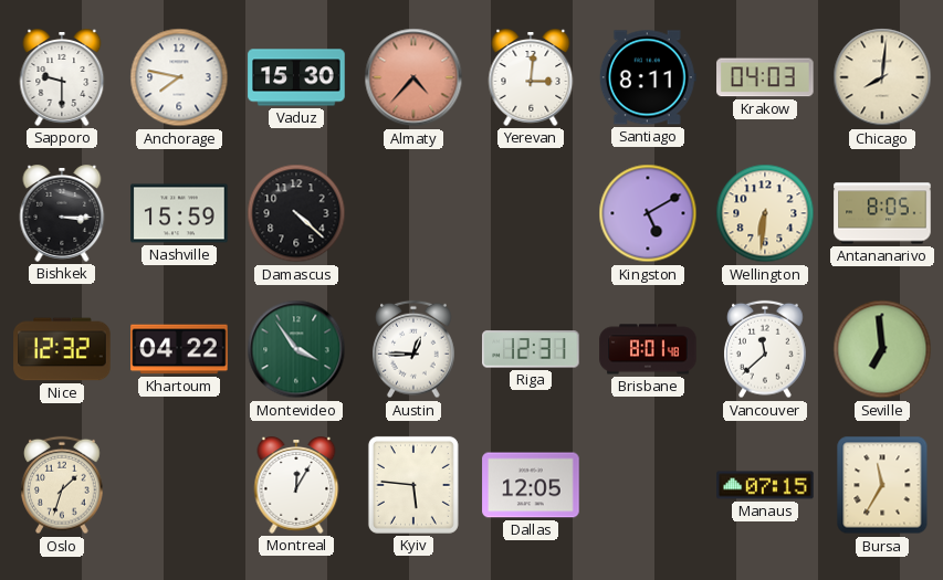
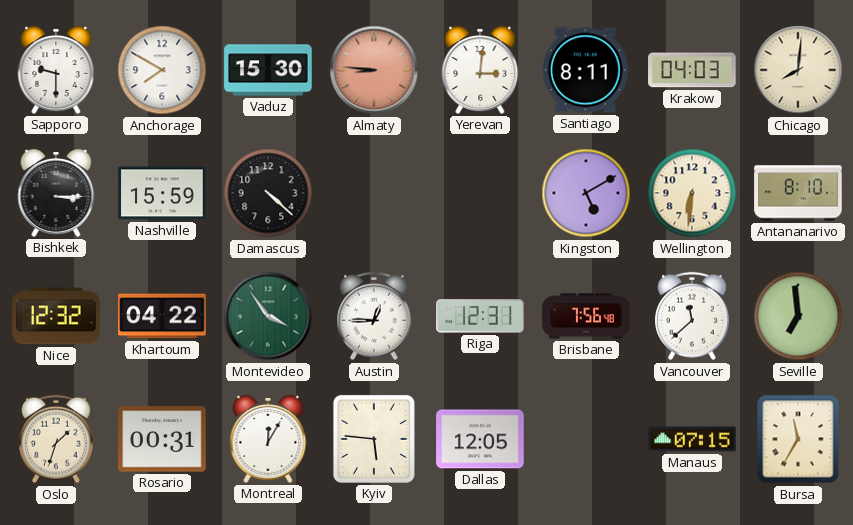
Anchorage: 7:47 -> 7:50
Almaty: 4:37 -> 8:46
Antananarivo: 8:05 -> 8:10
Brisbane: 8:01 -> 7:56
Rosario: none -> 00:31
